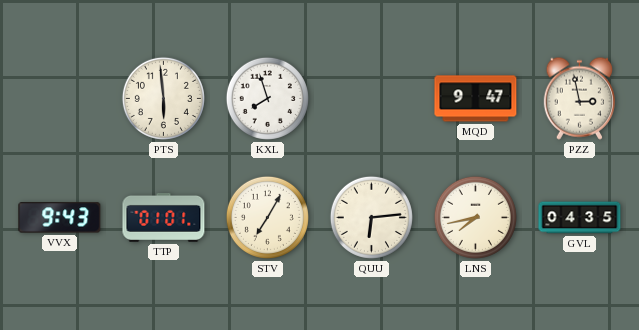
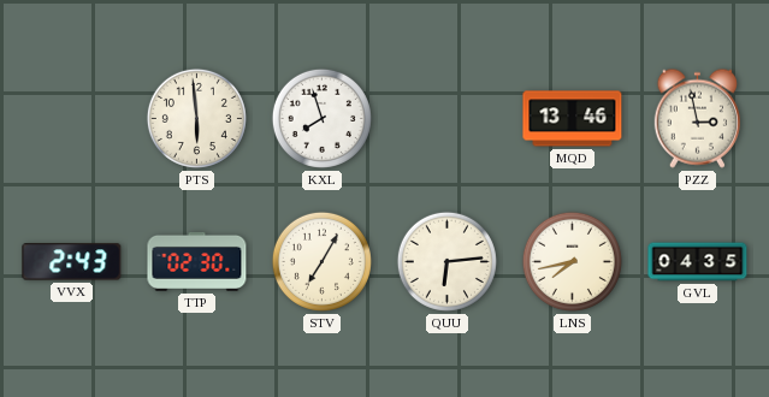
MQD: 9:47 -> 13:46
VVX: 9:43 -> 2:43
TTP: 01:01 -> 02:30
